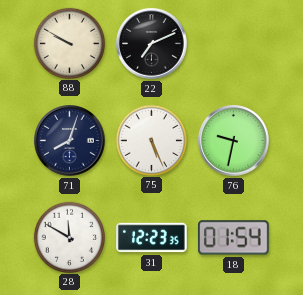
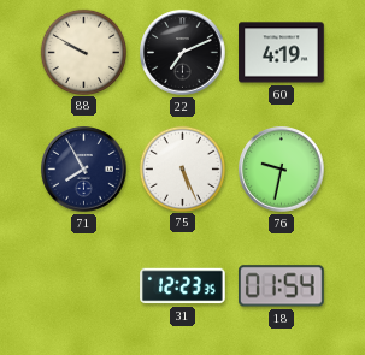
60: none -> 4:19
71: 8:03 -> 7:55
28: 11:50 -> none
